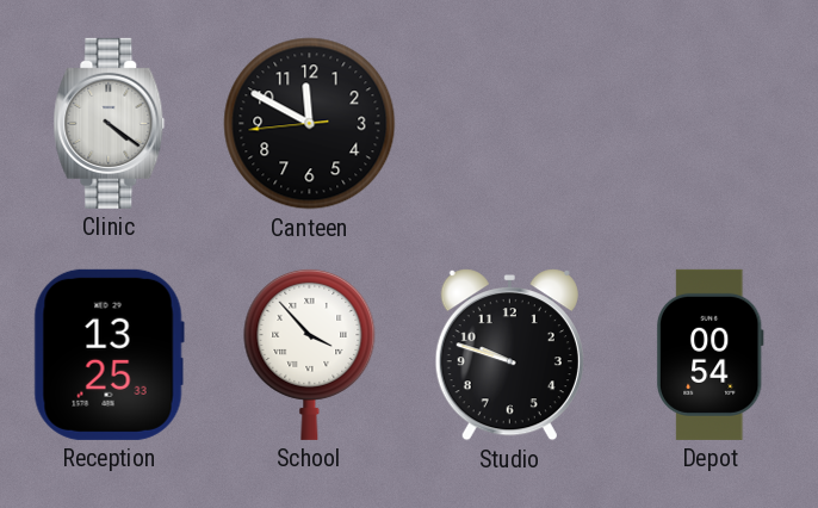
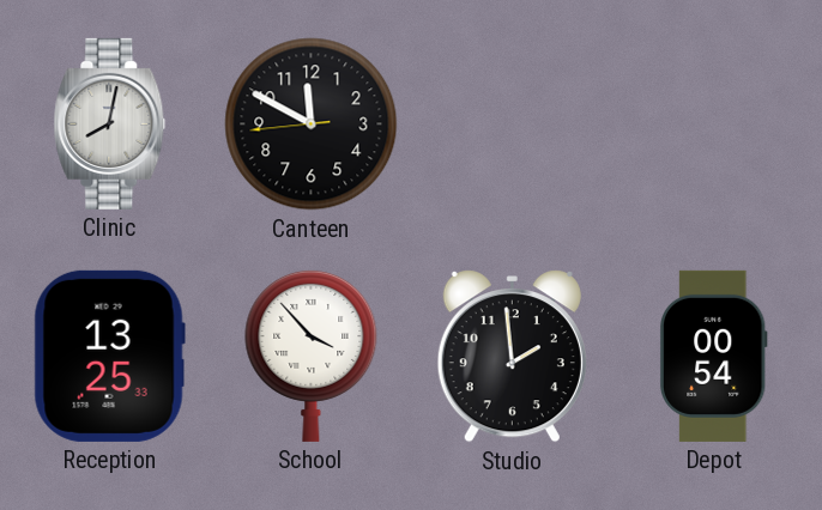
Clinic: 4:21 -> 8:02
Studio: 9:48 -> 1:59
